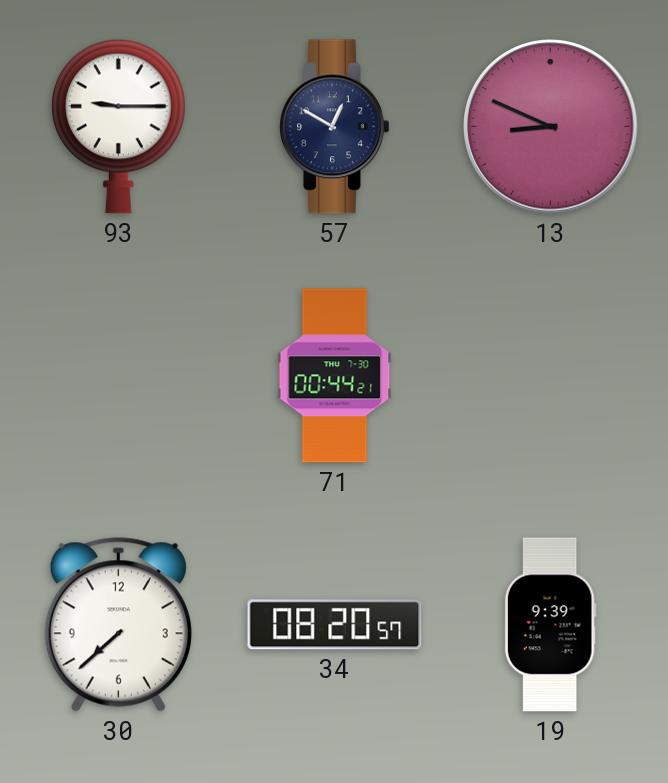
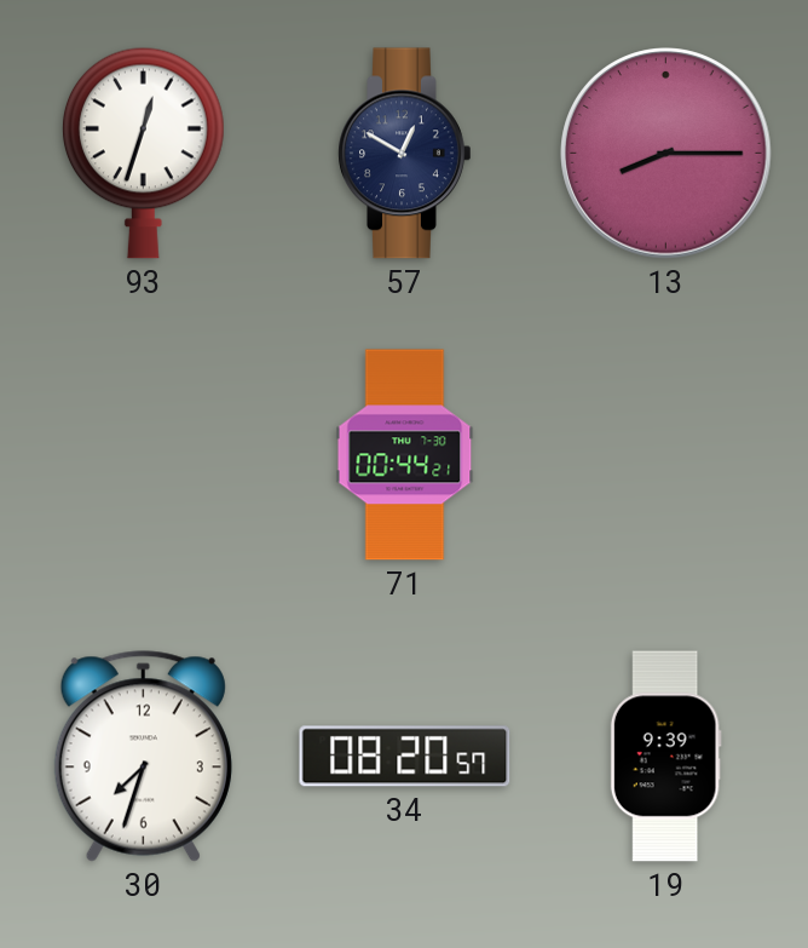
93: 9:15 -> 12:33
13: 8:49 -> 8:15
30: 7:38 -> 7:33
